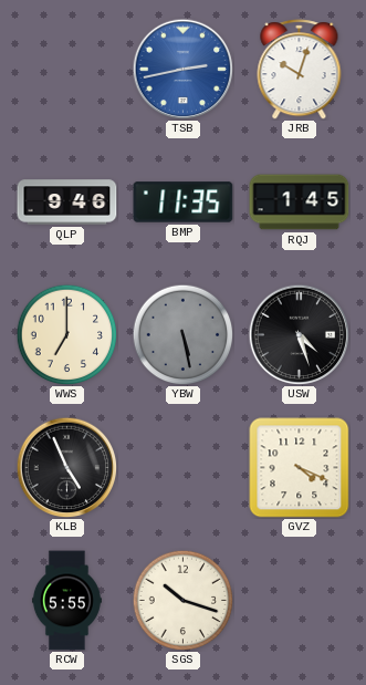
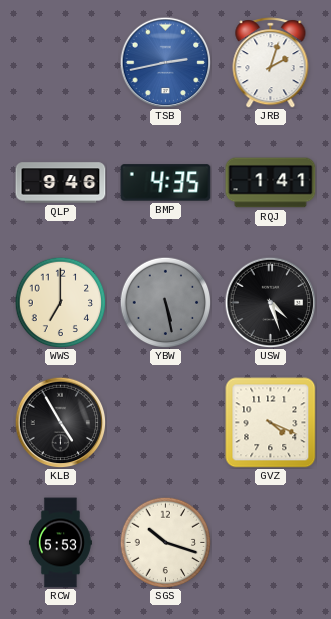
JRB: 10:03 -> 2:03
BMP: 11:35 -> 4:35
RQJ: 1:45 -> 1:41
KLB: 4:56 -> 4:55
RCW: 5:55 -> 5:53
